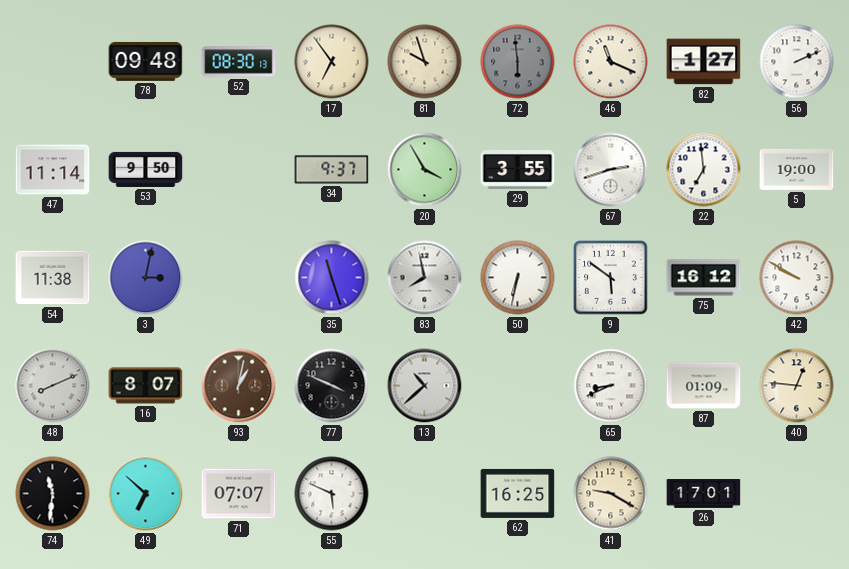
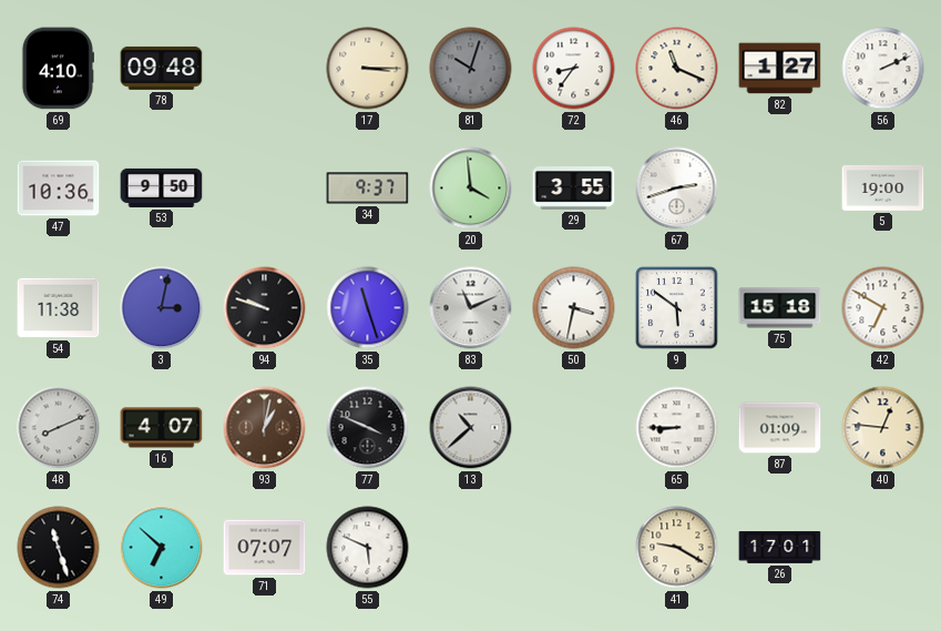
69: none -> 4:10
52: 08:30 -> none
17: 6:54 -> 3:15
81: 9:57 -> 10:03
81 dial: cream -> grey
72: 5:59 -> 8:36
72 dial: grey -> white
47: 11:14 -> 10:36
20: 3:55 -> 3:59
22: 6:59 -> none
94: none -> 9:48
83: 7:58 -> 11:11
50: 6:32 -> 3:32
75: 16:12 -> 15:18
42: 9:50 -> 6:50
16: 8:07 -> 4:07
65: 8:41 -> 8:45
74: 11:31 -> 11:27
62: 16:25 -> none
